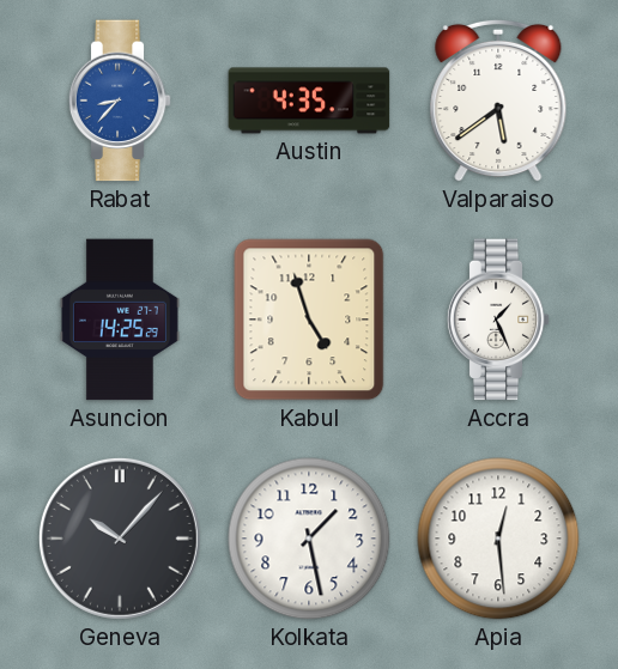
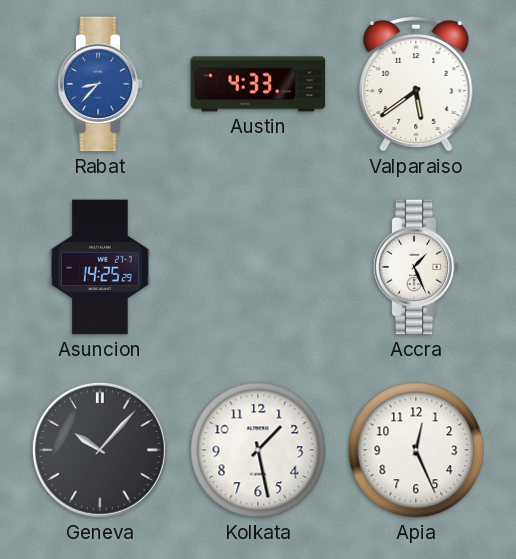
Austin: 4:35 -> 4:33
Kabul: 4:57 -> none
Apia: 12:29 -> 12:26
